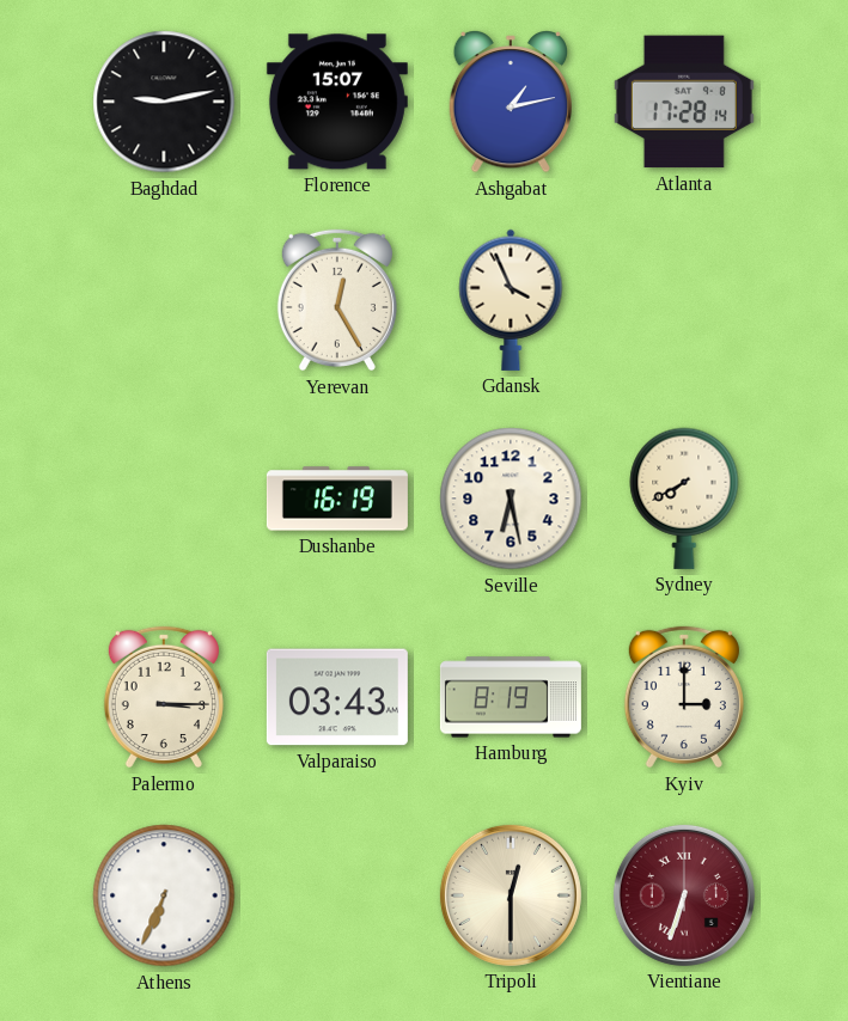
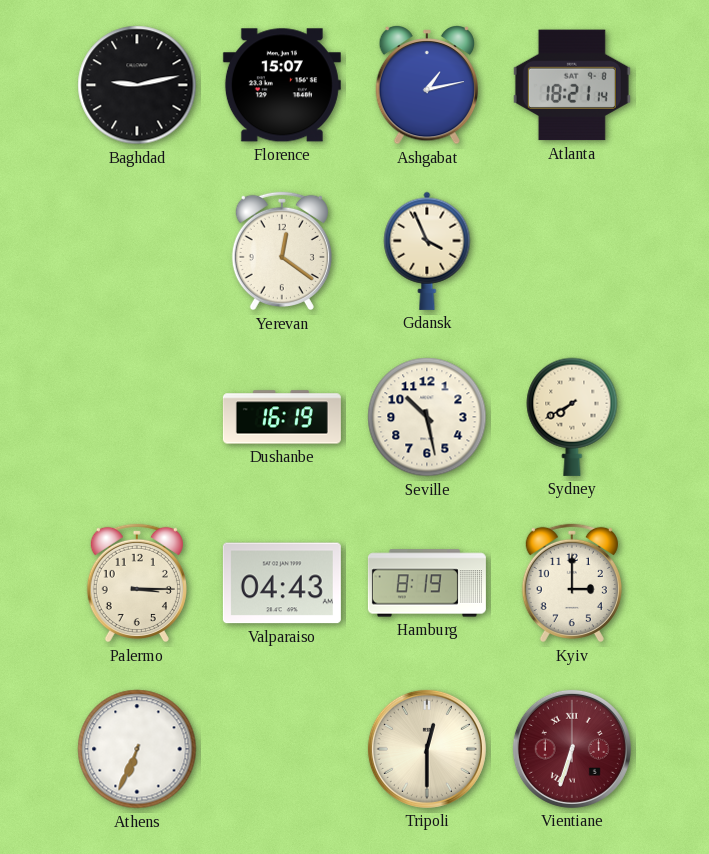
Atlanta: 17:28 -> 18:21
Yerevan: 12:25 -> 12:21
Seville: 6:28 -> 10:28
Valparaiso: 03:43 -> 04:43
